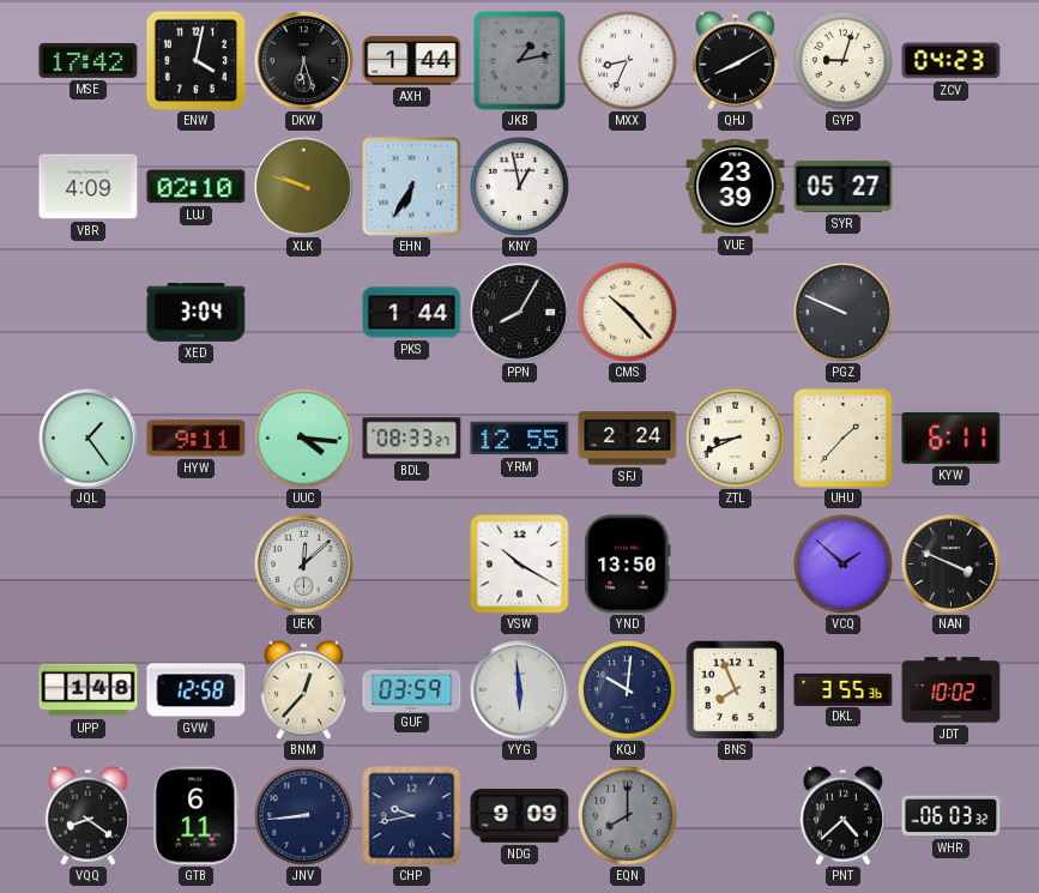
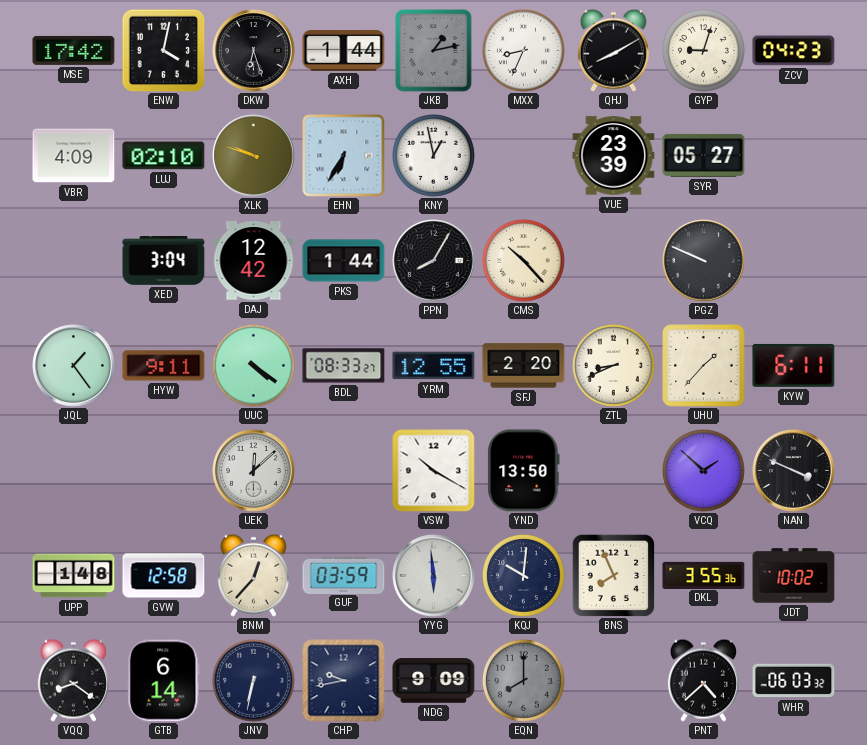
DAJ: none -> 12:42
UUC: 4:16 -> 4:21
SFJ: 2:24 -> 2:20
GTB: 6:11 -> 6:14
JNV: 8:44 -> 6:32
